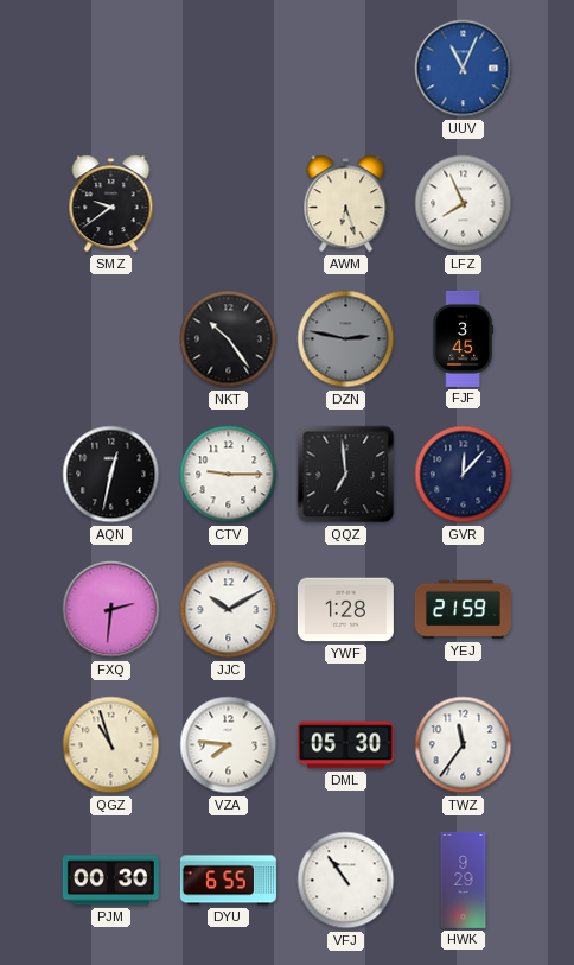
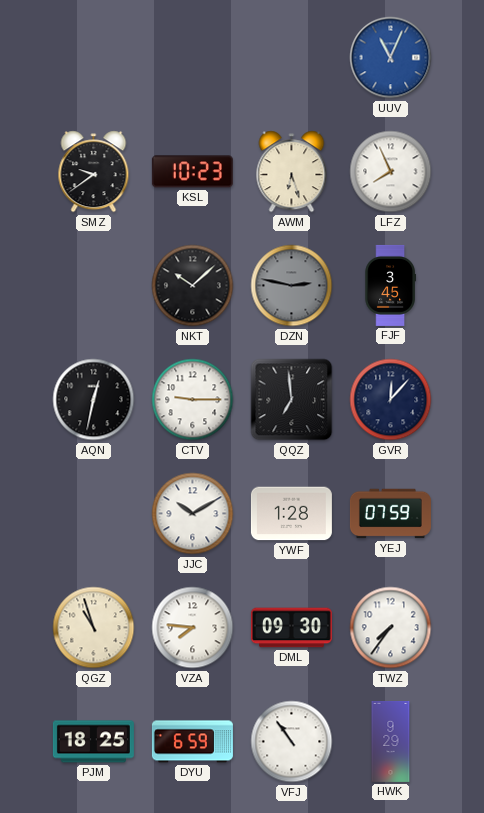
KSL: none -> 10:23
NKT: 10:24 -> 10:08
FXQ: 2:31 -> none
YEJ: 21:59 -> 07:59
DML: 05:30 -> 09:30
TWZ: 11:36 -> 7:36
PJM: 00:30 -> 18:25
DYU: 6:55 -> 6:59
